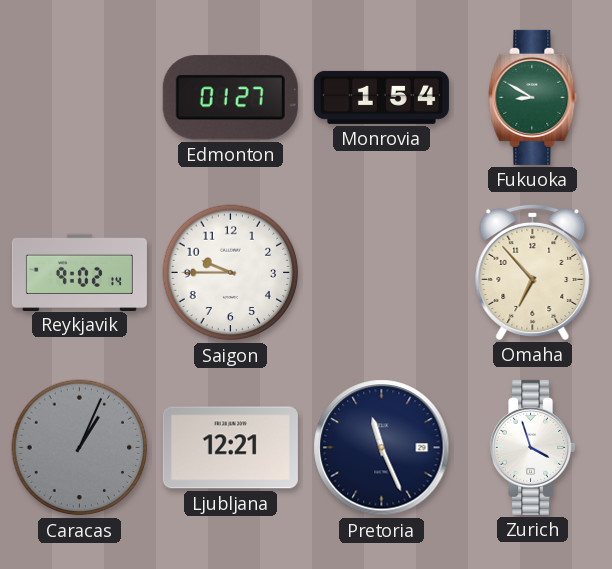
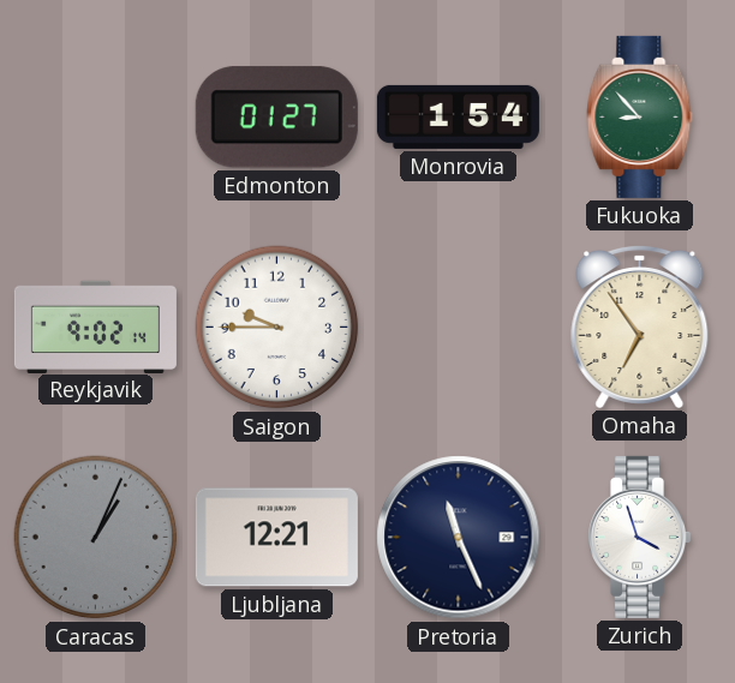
Fukuoka: 8:50 -> 8:53
Omaha: 6:53 -> 6:54
